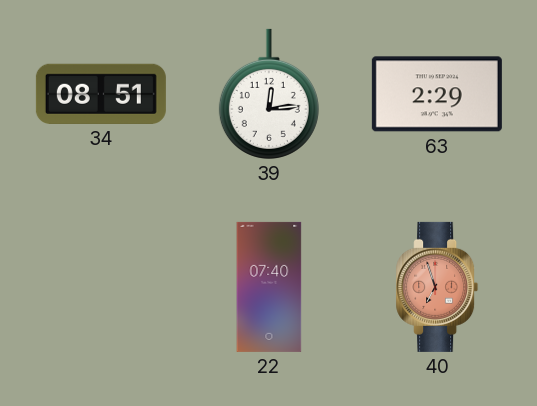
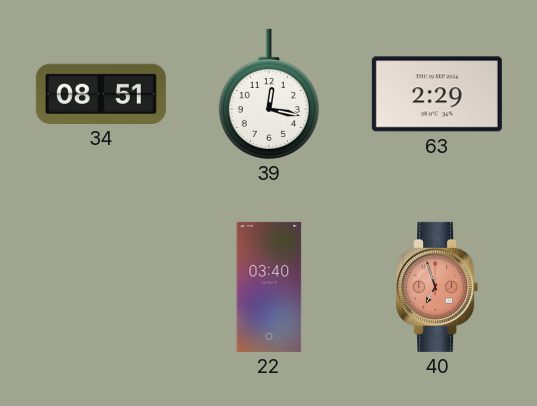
39: 12:14 -> 12:17
22: 07:40 -> 03:40
